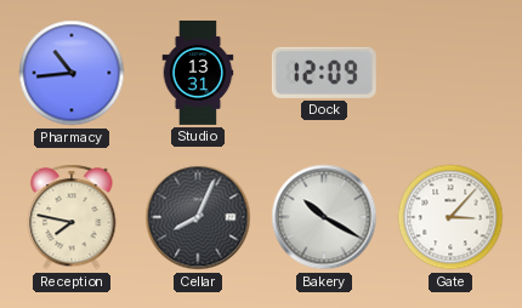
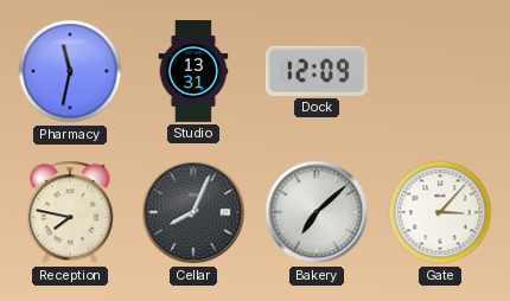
Pharmacy: 10:44 -> 11:32
Bakery: 10:20 -> 7:08
